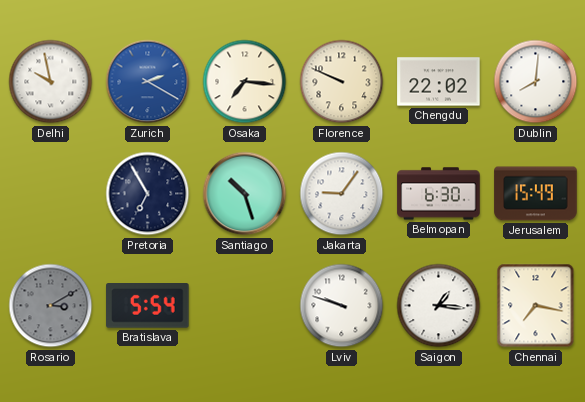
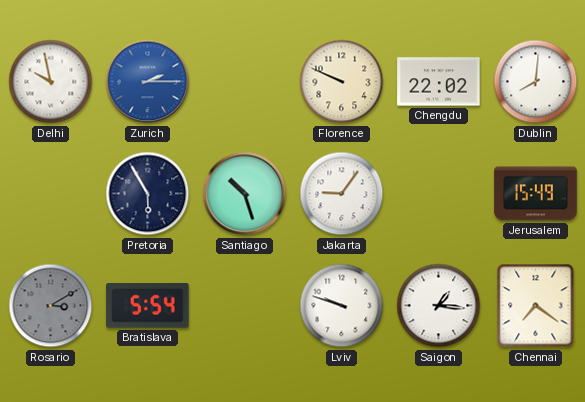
Zurich: 2:20 -> 2:15
Osaka: 7:16 -> none
Pretoria: 6:55 -> 5:55
Belmopan: 6:30 -> none
Chennai: 7:17 -> 7:21
